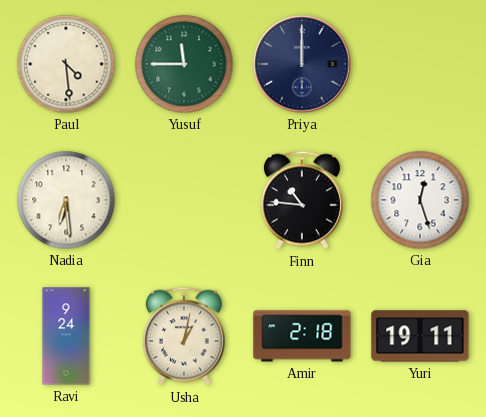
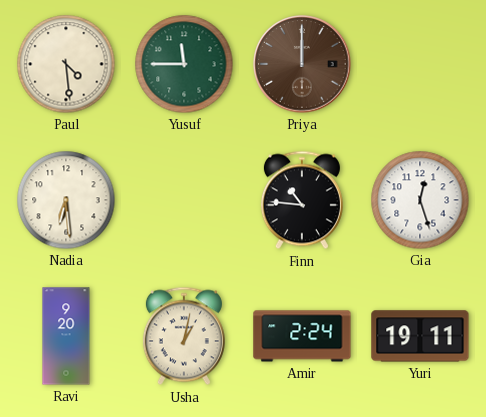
Priya dial: navy -> brown
Ravi: 9:24 -> 9:20
Amir: 2:18 -> 2:24
